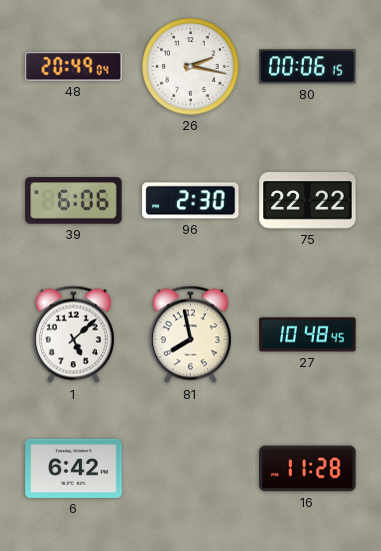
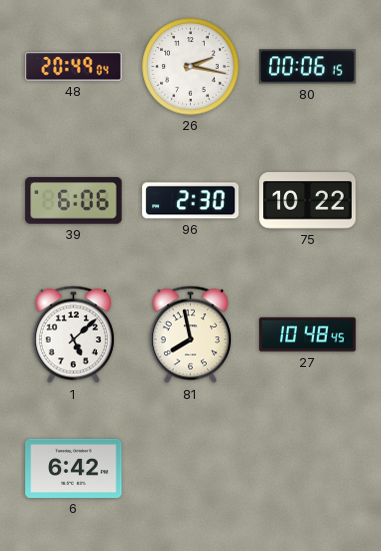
75: 22:22 -> 10:22
16: 11:28 -> none
